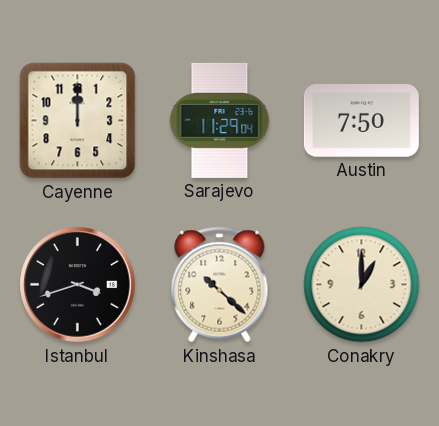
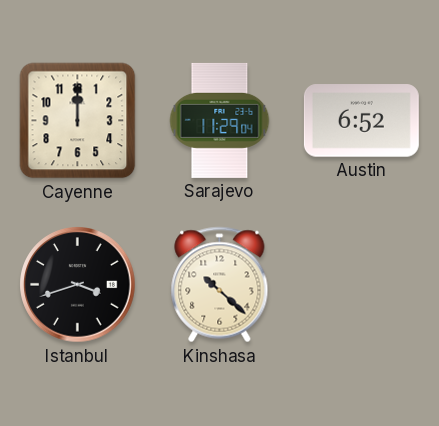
Austin: 7:50 -> 6:52
Conakry: 1:00 -> none
